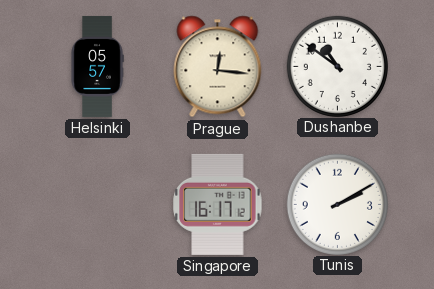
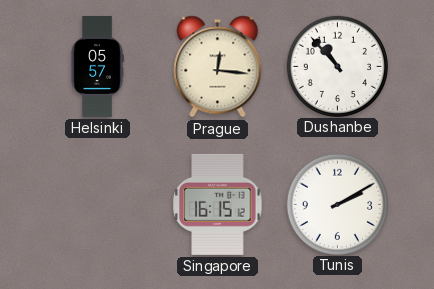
Dushanbe: 10:51 -> 10:53
Singapore: 16:17 -> 16:15
